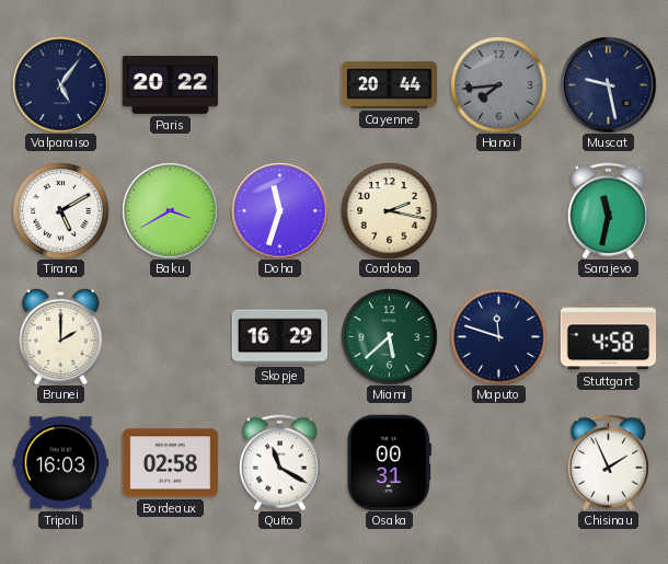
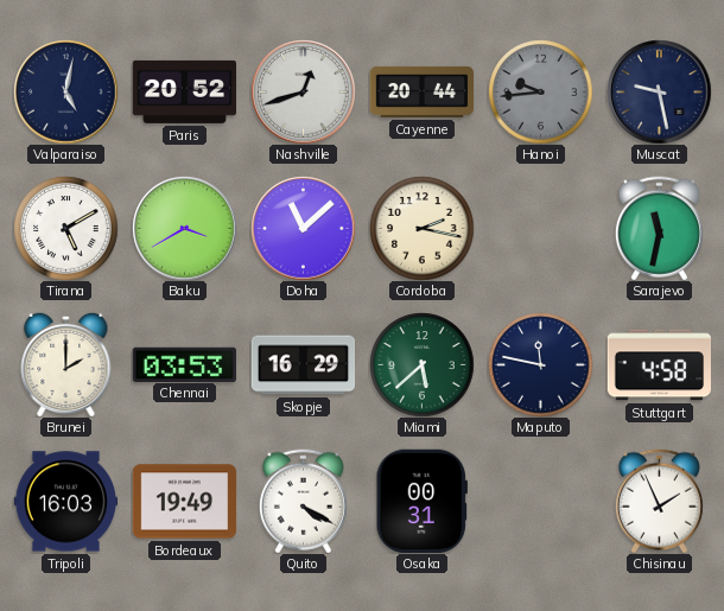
Valparaiso: 5:06 -> 5:02
Paris: 20:22 -> 20:52
Nashville: none -> 12:42
Hanoi: 7:44 -> 9:44
Doha: 11:33 -> 11:08
Chennai: none -> 03:53
Maputo: 11:48 -> 11:47
Bordeaux: 02:58 -> 19:49
Quito: 11:20 -> 4:20
